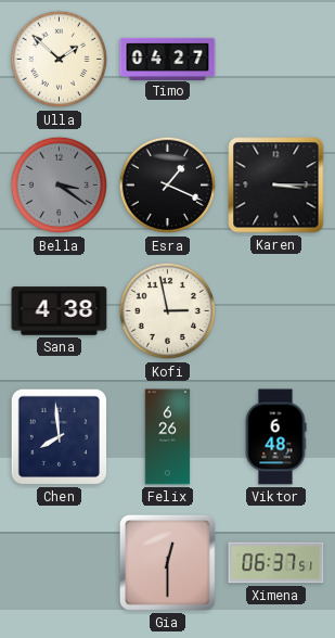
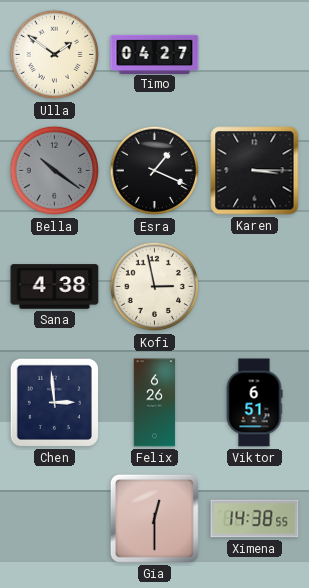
Ulla: 1:52 -> 1:51
Bella: 3:21 -> 10:21
Chen: 7:59 -> 2:59
Viktor: 6:48 -> 6:51
Ximena: 06:37 -> 14:38
